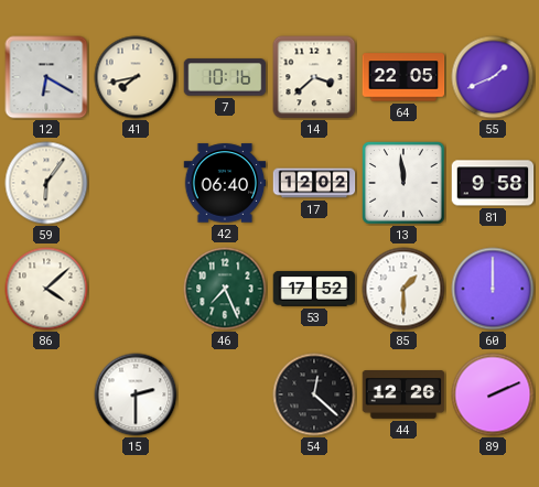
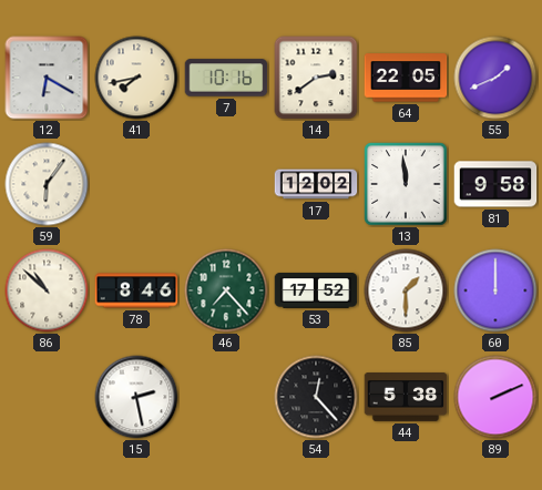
14: 3:38 -> 2:39
42: 06:40 -> none
86: 4:08 -> 10:52
78: none -> 8:46
46: 7:26 -> 7:23
15: 2:30 -> 2:28
54: 12:22 -> 12:23
44: 12:26 -> 5:38
